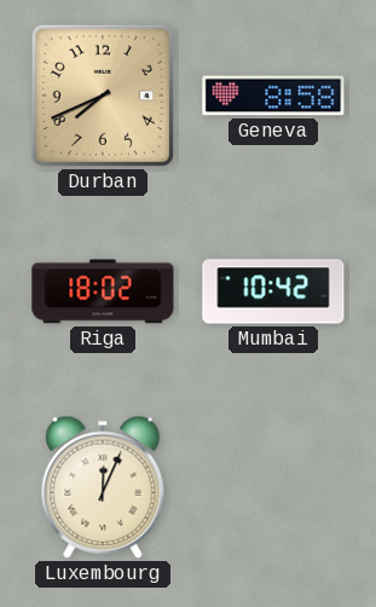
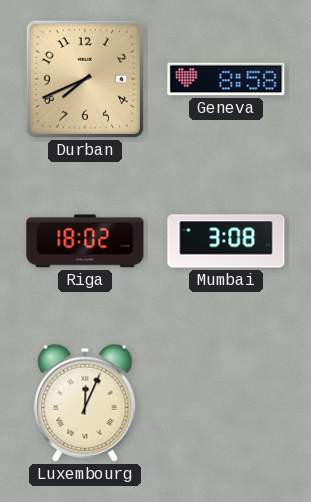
Mumbai: 10:42 -> 3:08
